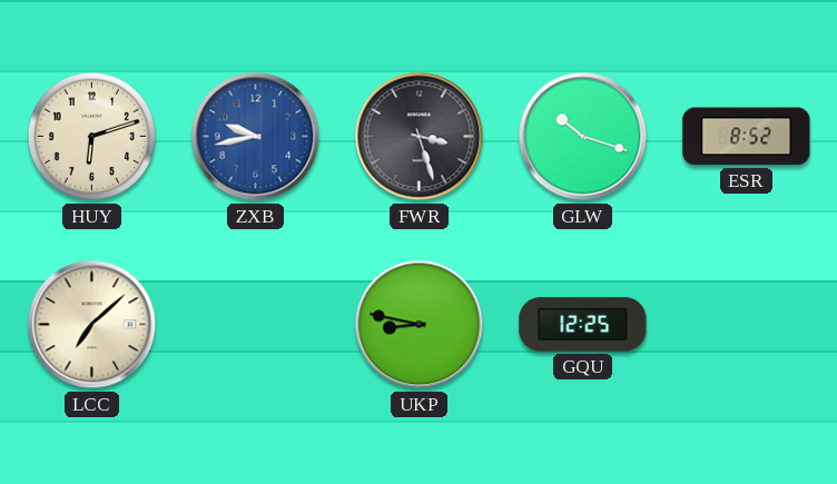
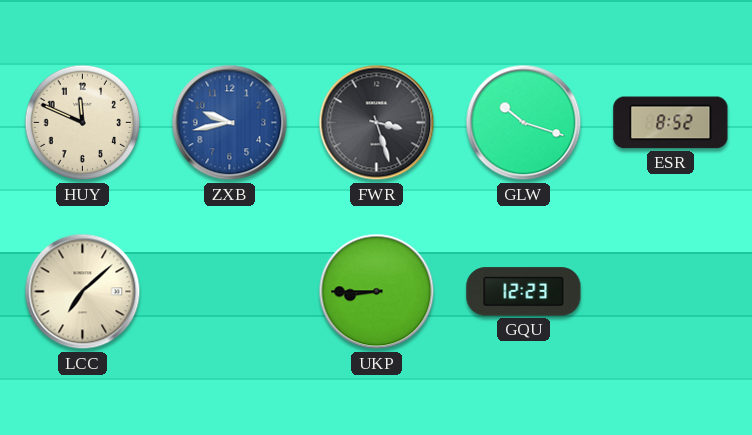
HUY: 6:12 -> 11:49
UKP: 8:47 -> 8:45
GQU: 12:25 -> 12:23
